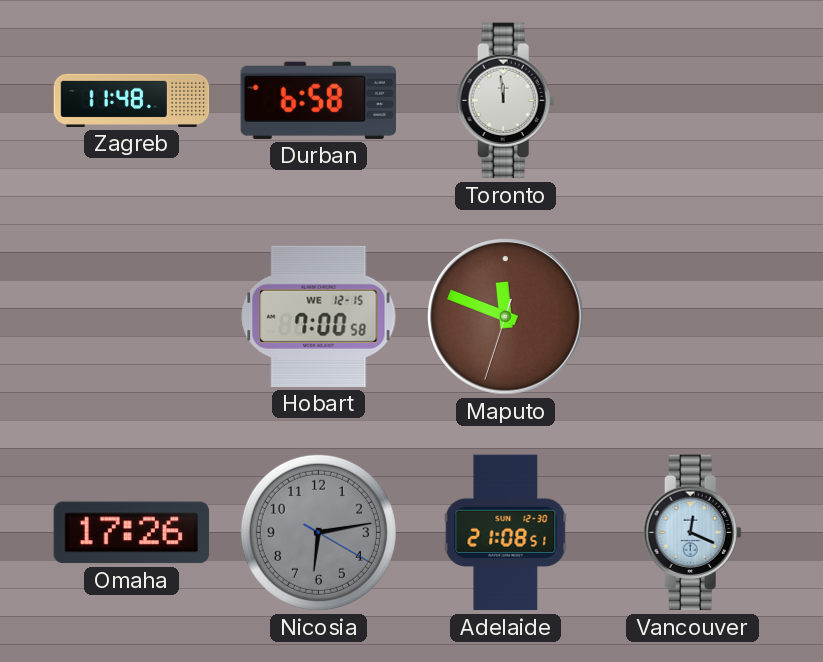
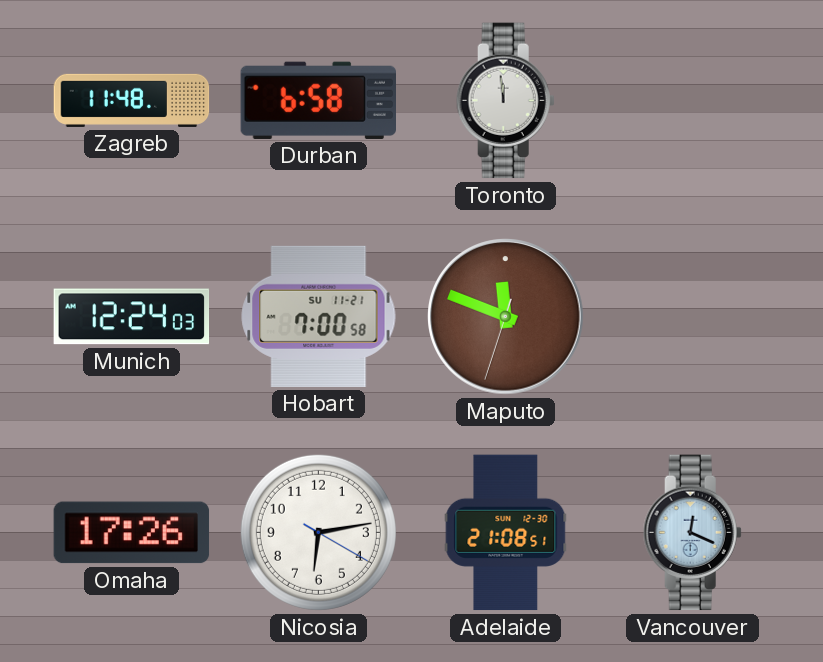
Munich: none -> 12:24
Hobart date: WE 12-15 -> SU 11-21
Nicosia dial: grey -> white
